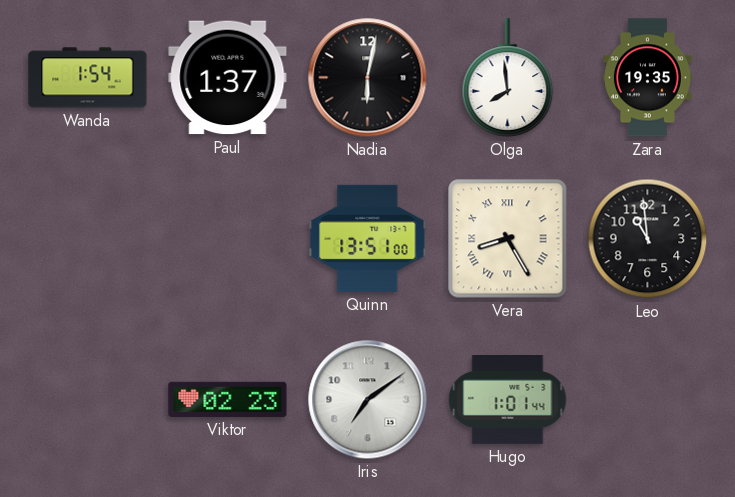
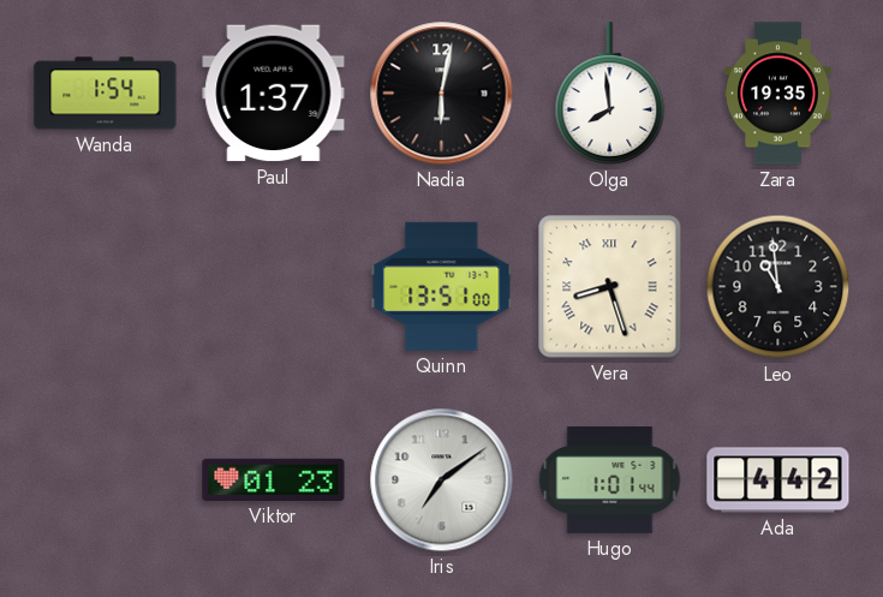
Vera: 8:25 -> 8:27
Viktor: 02:23 -> 01:23
Ada: none -> 4:42
